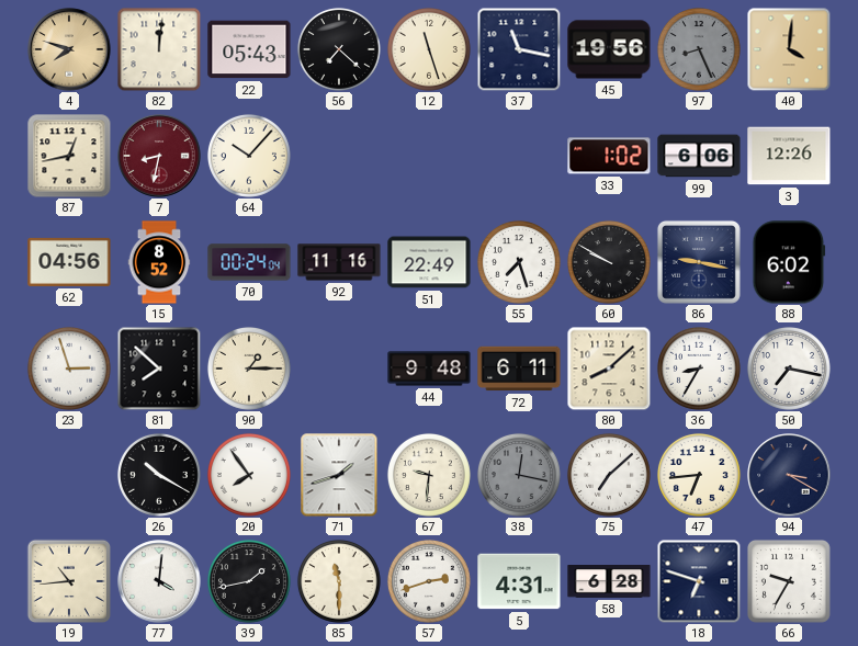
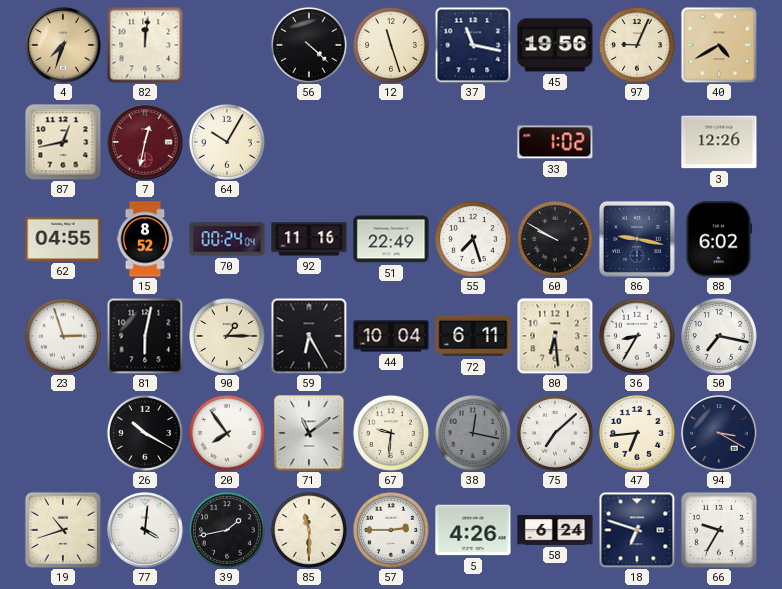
4: 7:48 -> 7:33
22: 05:43 -> none
56: 7:22 -> 4:22
97: 8:26 -> 9:04
97 dial: grey -> cream
40: 4:01 -> 4:40
7: 8:32 -> 12:32
64: 10:07 -> 10:05
99: 6:06 -> none
62: 04:56 -> 04:55
81: 7:52 -> 6:02
59: none -> 6:25
44: 9:48 -> 10:04
80: 8:08 -> 6:29
71: 1:42 -> 11:09
19: 10:44 -> 10:42
57: 2:42 -> 2:45
5: 4:31 -> 4:26
58: 6:28 -> 6:24
